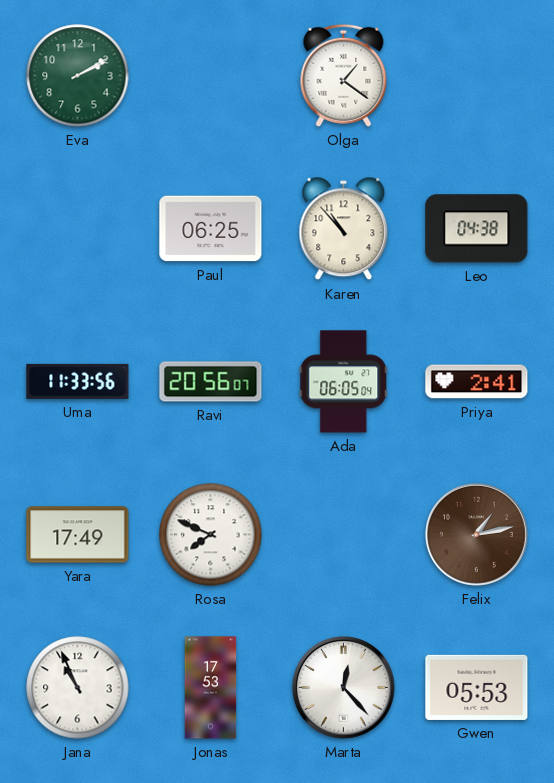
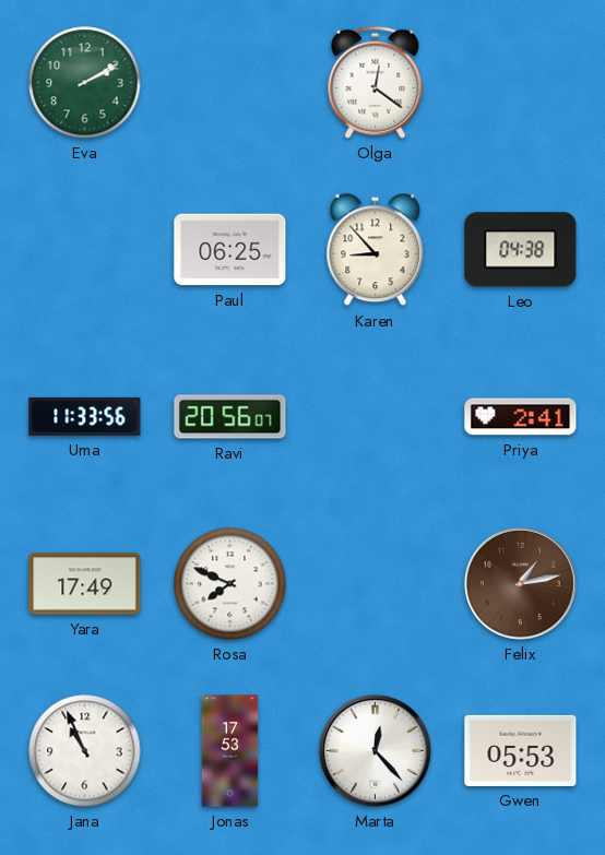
Olga: 1:21 -> 12:21
Karen: 10:53 -> 8:53
Ada: 06:05 -> none
